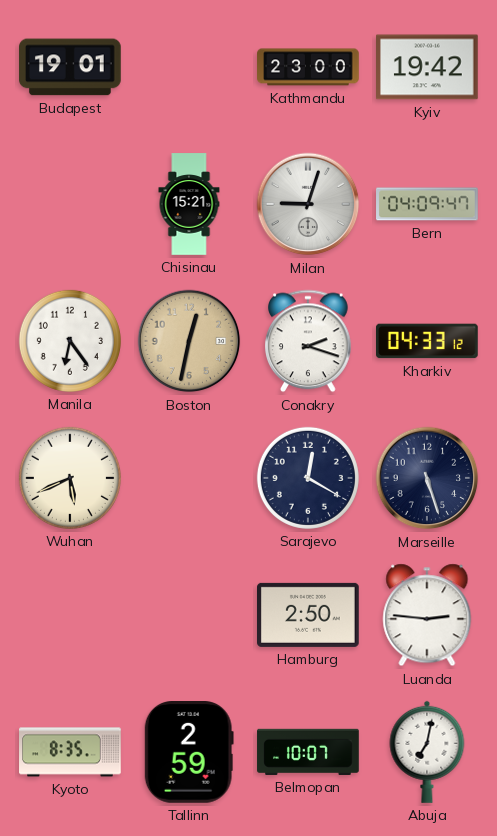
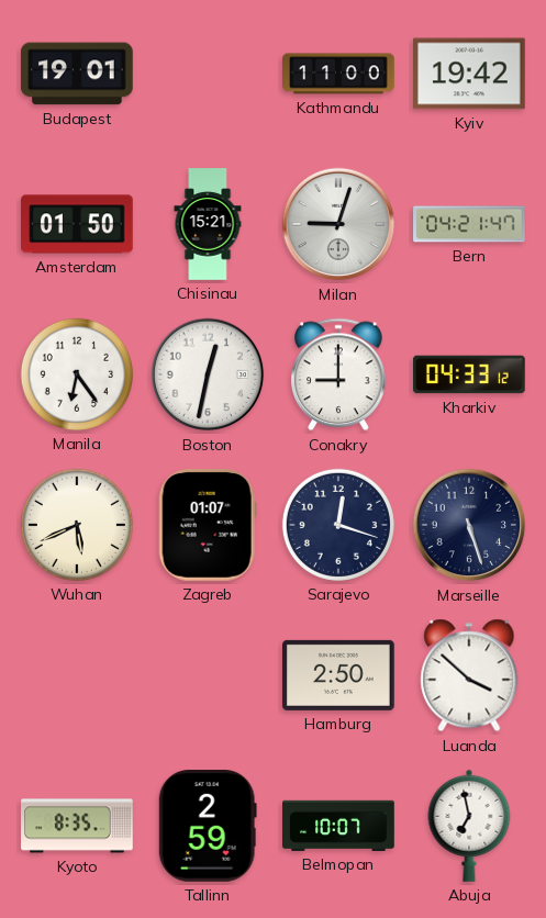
Kathmandu: 23:00 -> 11:00
Amsterdam: none -> 01:50
Bern: 04:09 -> 04:21
Boston dial: champagne -> white
Conakry: 2:18 -> 9:00
Zagreb: none -> 01:07
Sarajevo: 12:20 -> 12:18
Luanda: 2:46 -> 3:52
Abuja: 7:02 -> 6:58
